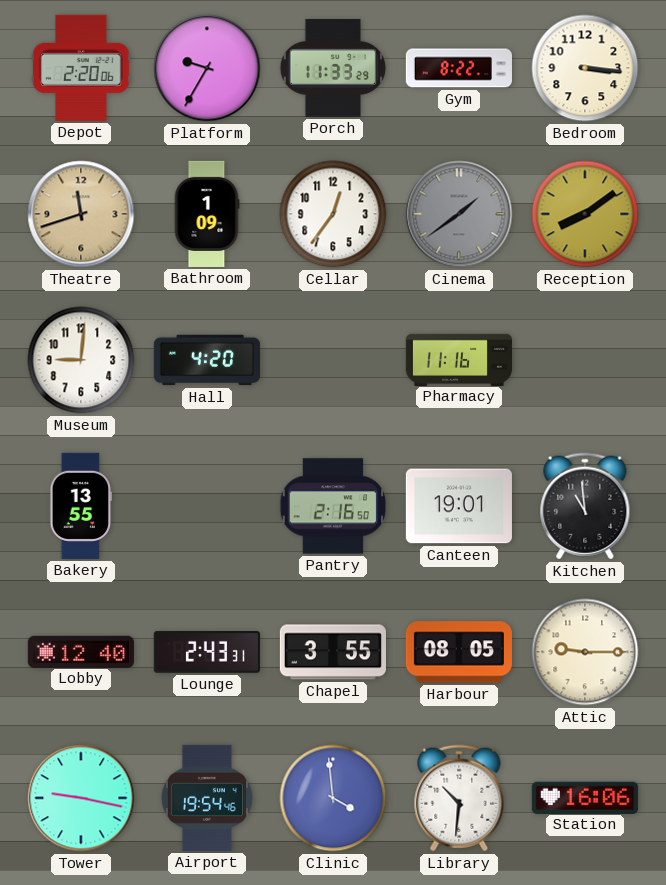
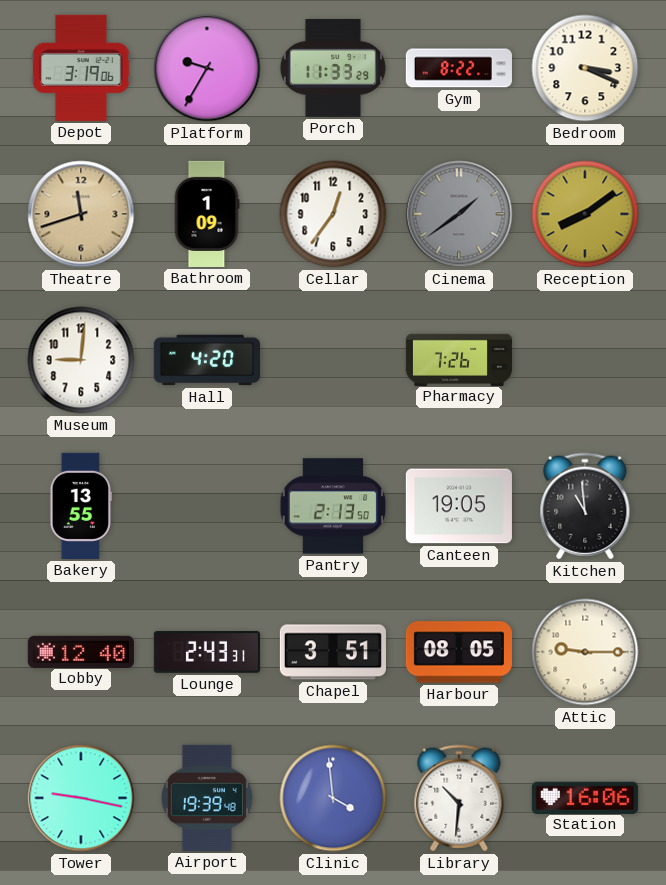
Depot: 2:20 -> 3:19
Bedroom: 3:16 -> 3:19
Pharmacy: 11:16 -> 7:26
Pantry: 2:16 -> 2:13
Canteen: 19:01 -> 19:05
Chapel: 3:55 -> 3:51
Airport: 19:54 -> 19:39
